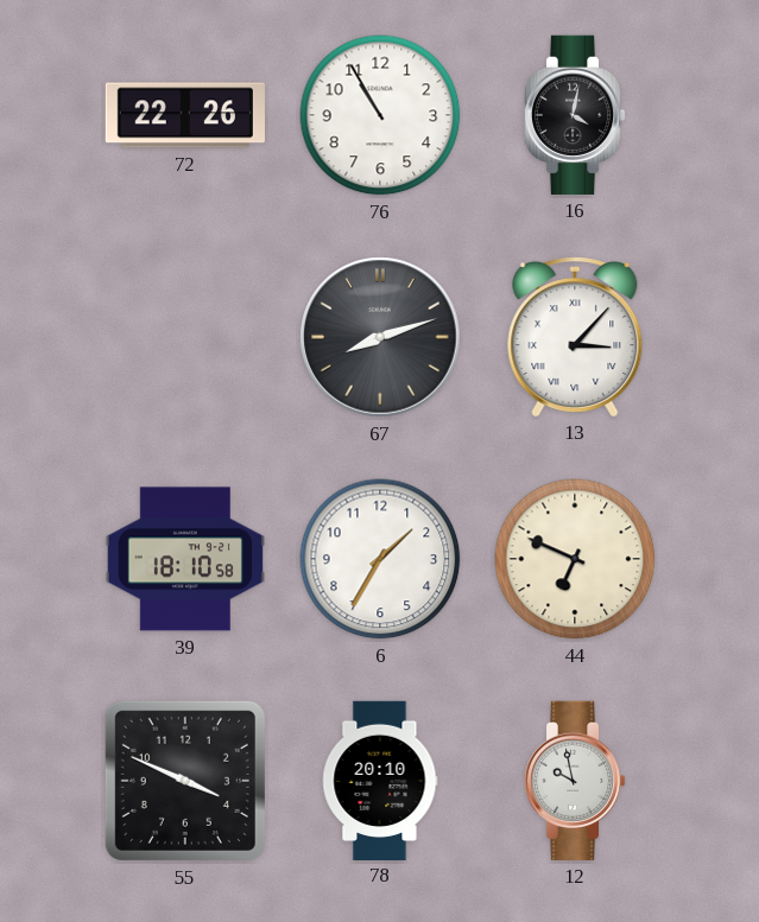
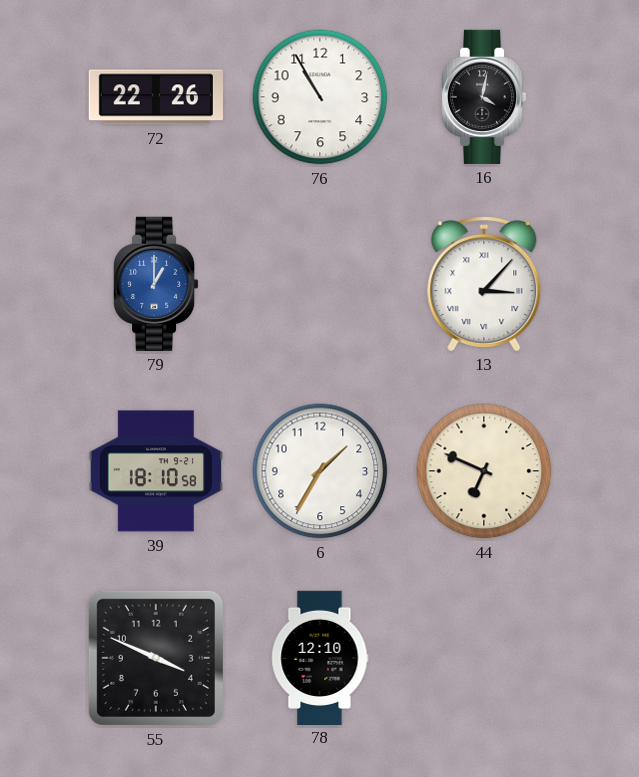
79: none -> 1:00
67: 8:12 -> none
78: 20:10 -> 12:10
12: 9:58 -> none
